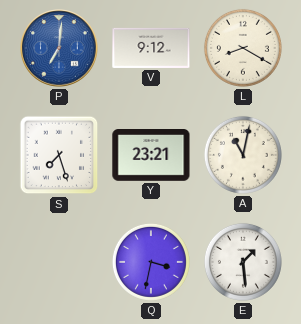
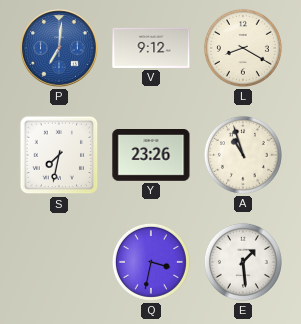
S: 7:27 -> 7:32
Y: 23:21 -> 23:26
A: 11:02 -> 10:57
